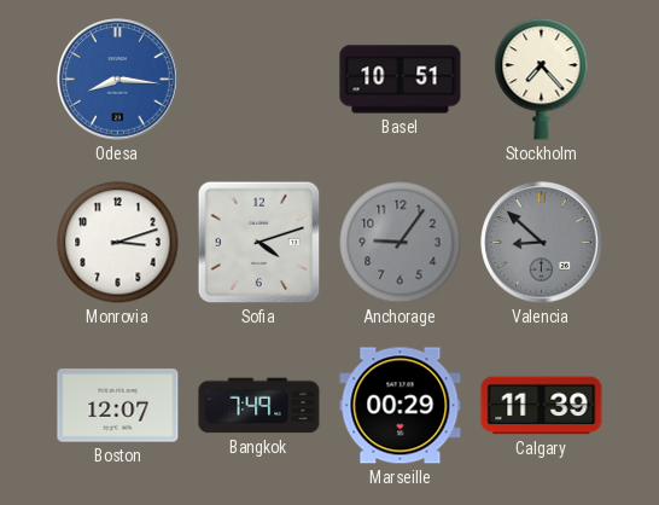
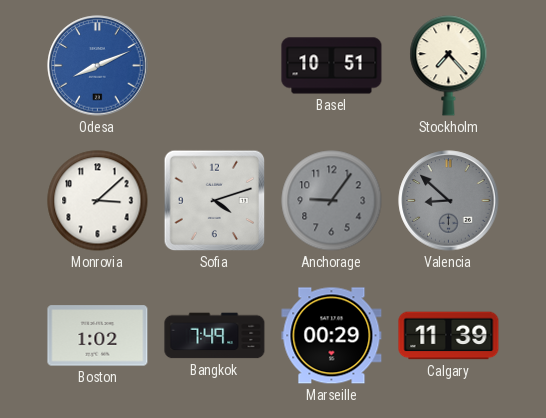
Odesa: 8:16 -> 8:11
Monrovia: 3:12 -> 3:08
Boston: 12:07 -> 1:02
